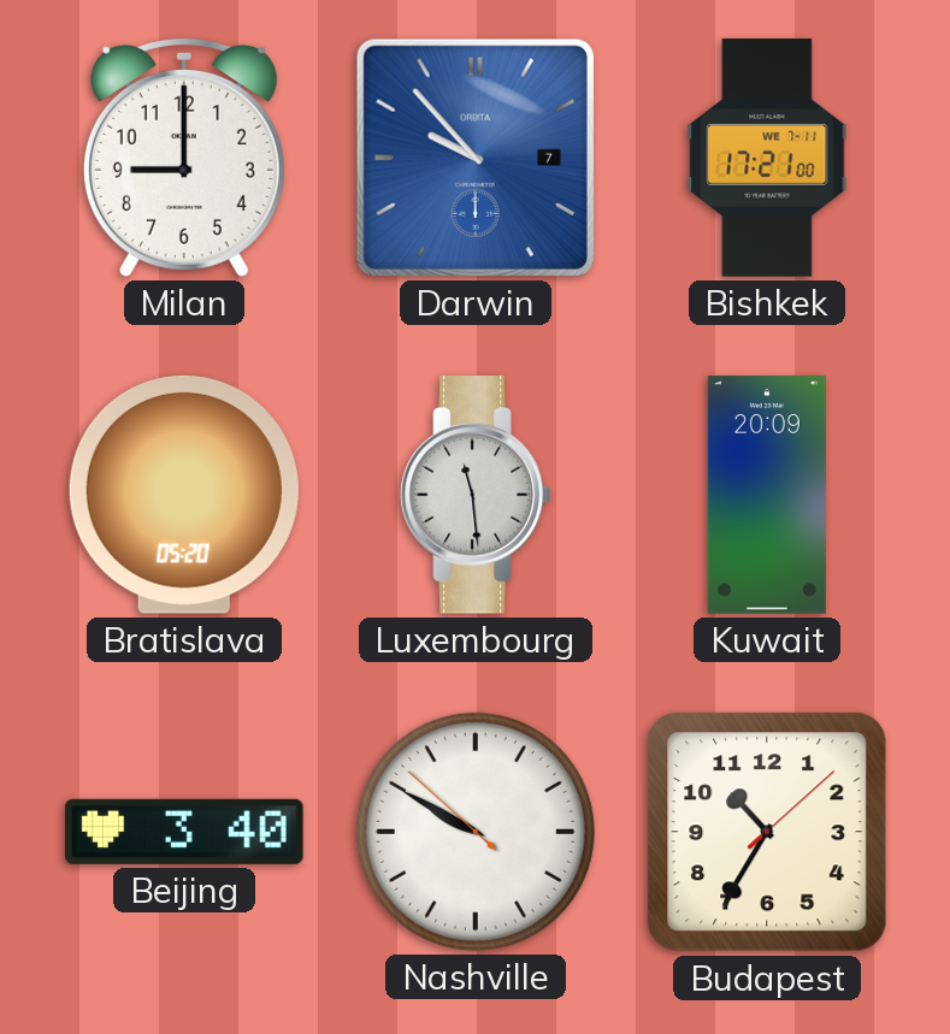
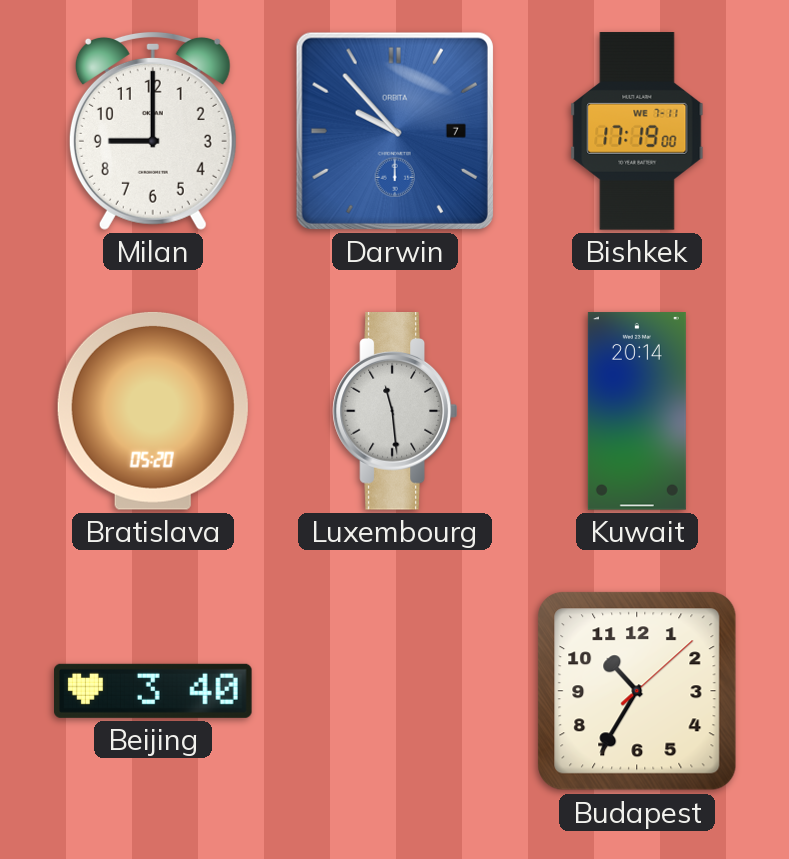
Bishkek: 17:21 -> 17:19
Kuwait: 20:09 -> 20:14
Nashville: 9:49 -> none
